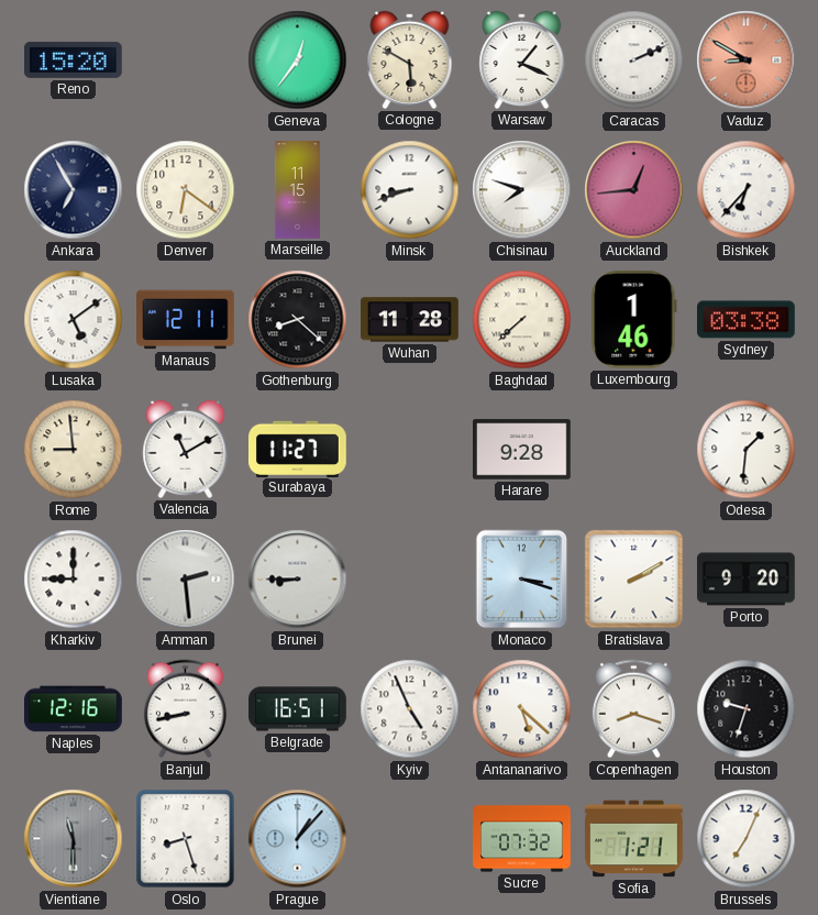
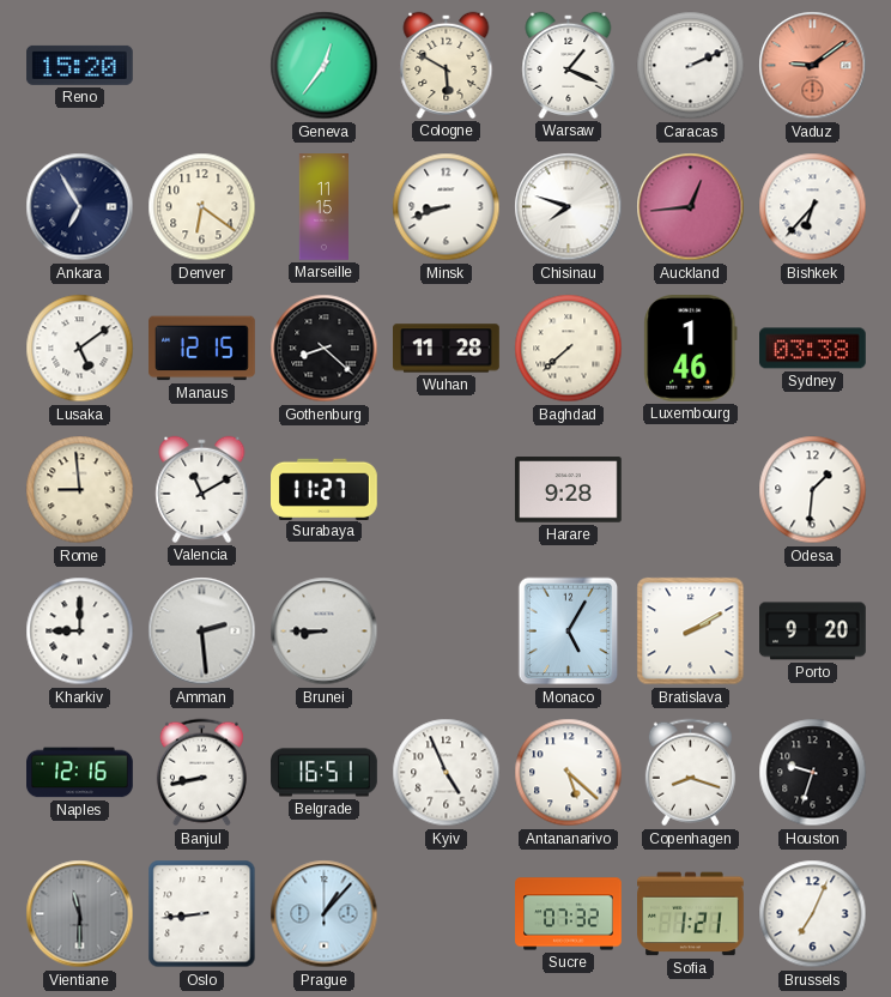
Vaduz: 8:50 -> 9:09
Manaus: 12:11 -> 12:15
Monaco: 3:18 -> 5:05
Oslo: 8:27 -> 8:44
